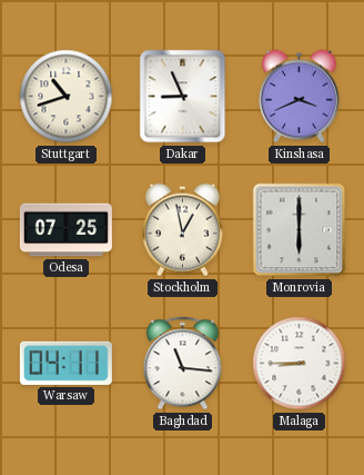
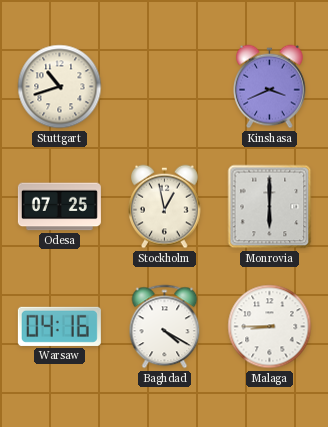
Dakar: 8:56 -> none
Warsaw: 04:11 -> 04:16
Baghdad: 11:16 -> 4:20
